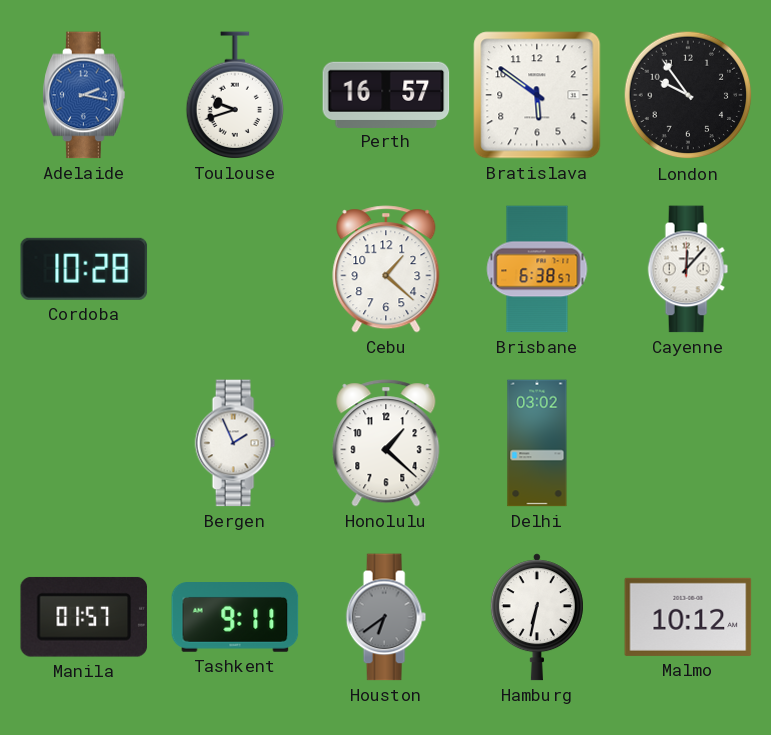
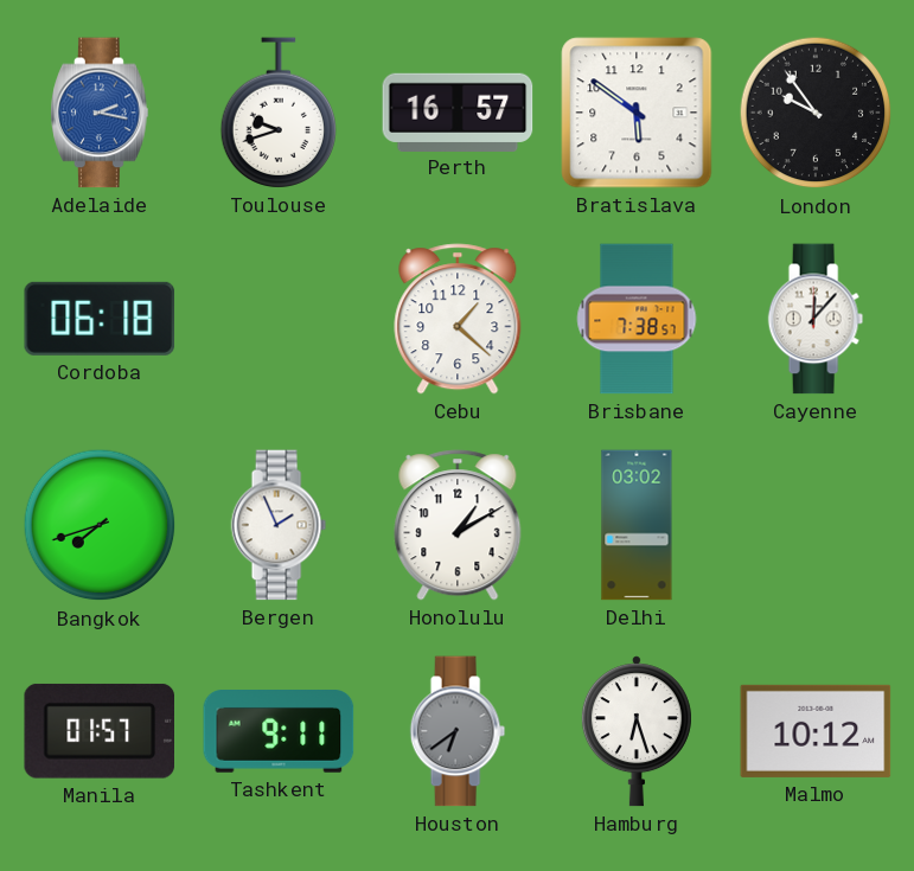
Cordoba: 10:28 -> 06:18
Brisbane: 6:38 -> 7:38
Bangkok: none -> 7:42
Honolulu: 1:22 -> 1:10
Hamburg: 6:32 -> 6:27
